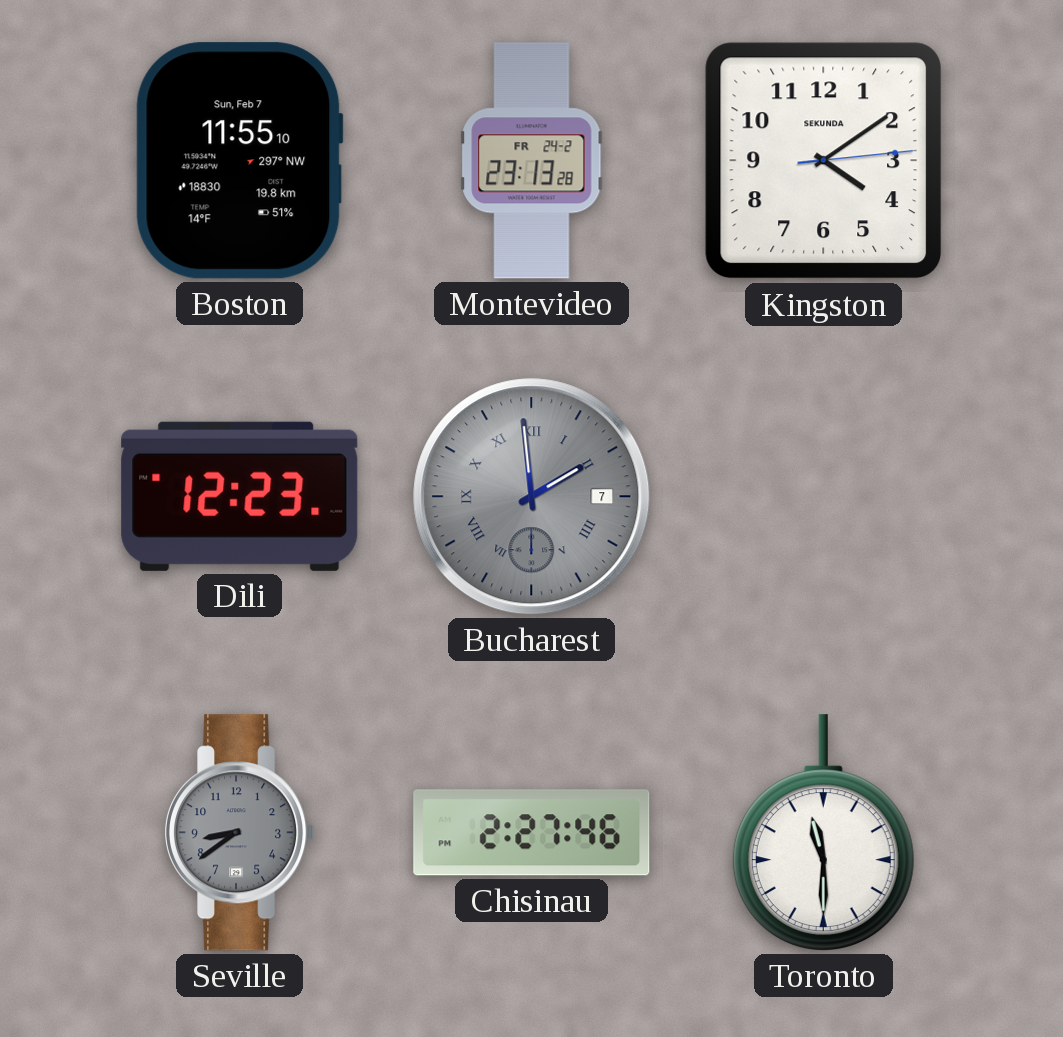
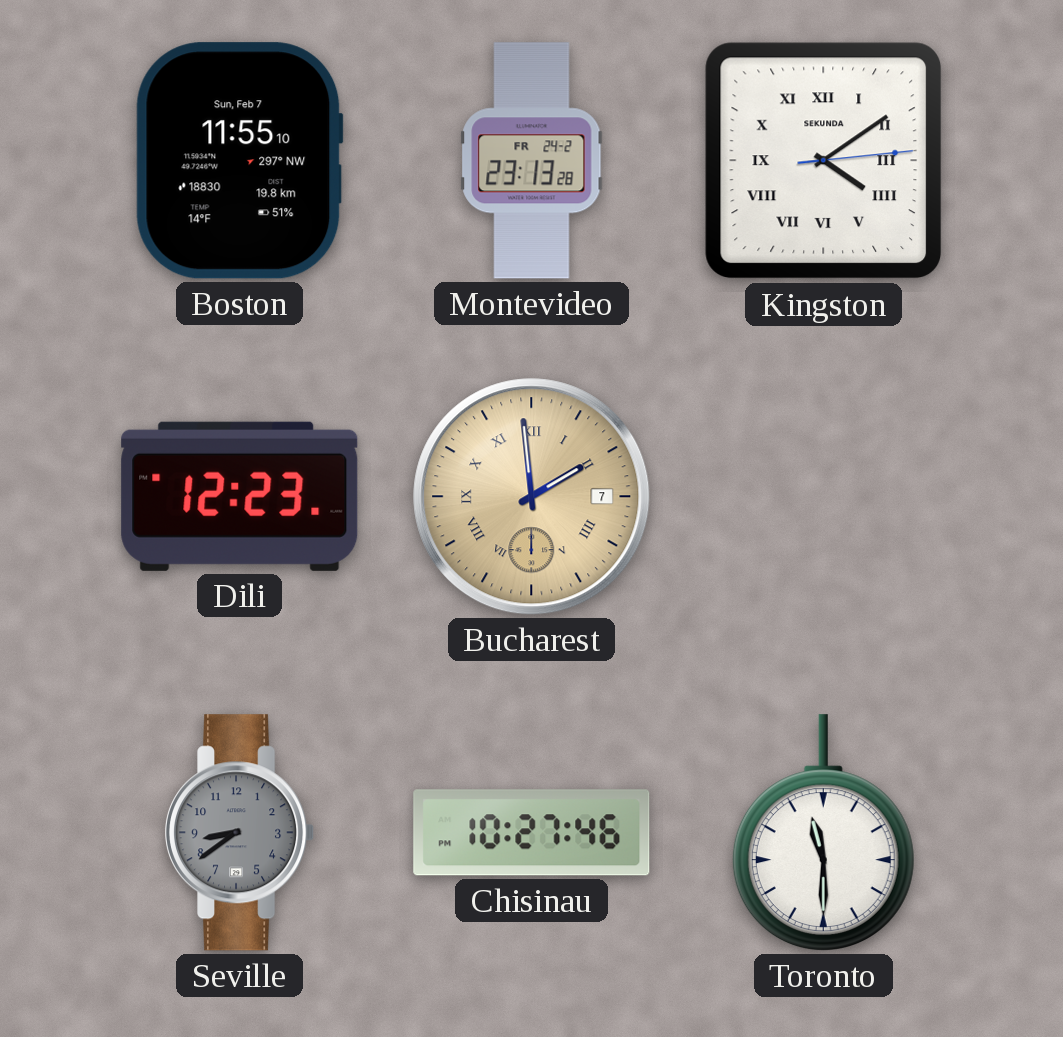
Kingston numerals: Arabic -> Roman
Bucharest dial: grey -> champagne
Chisinau: 2:27 -> 10:27
